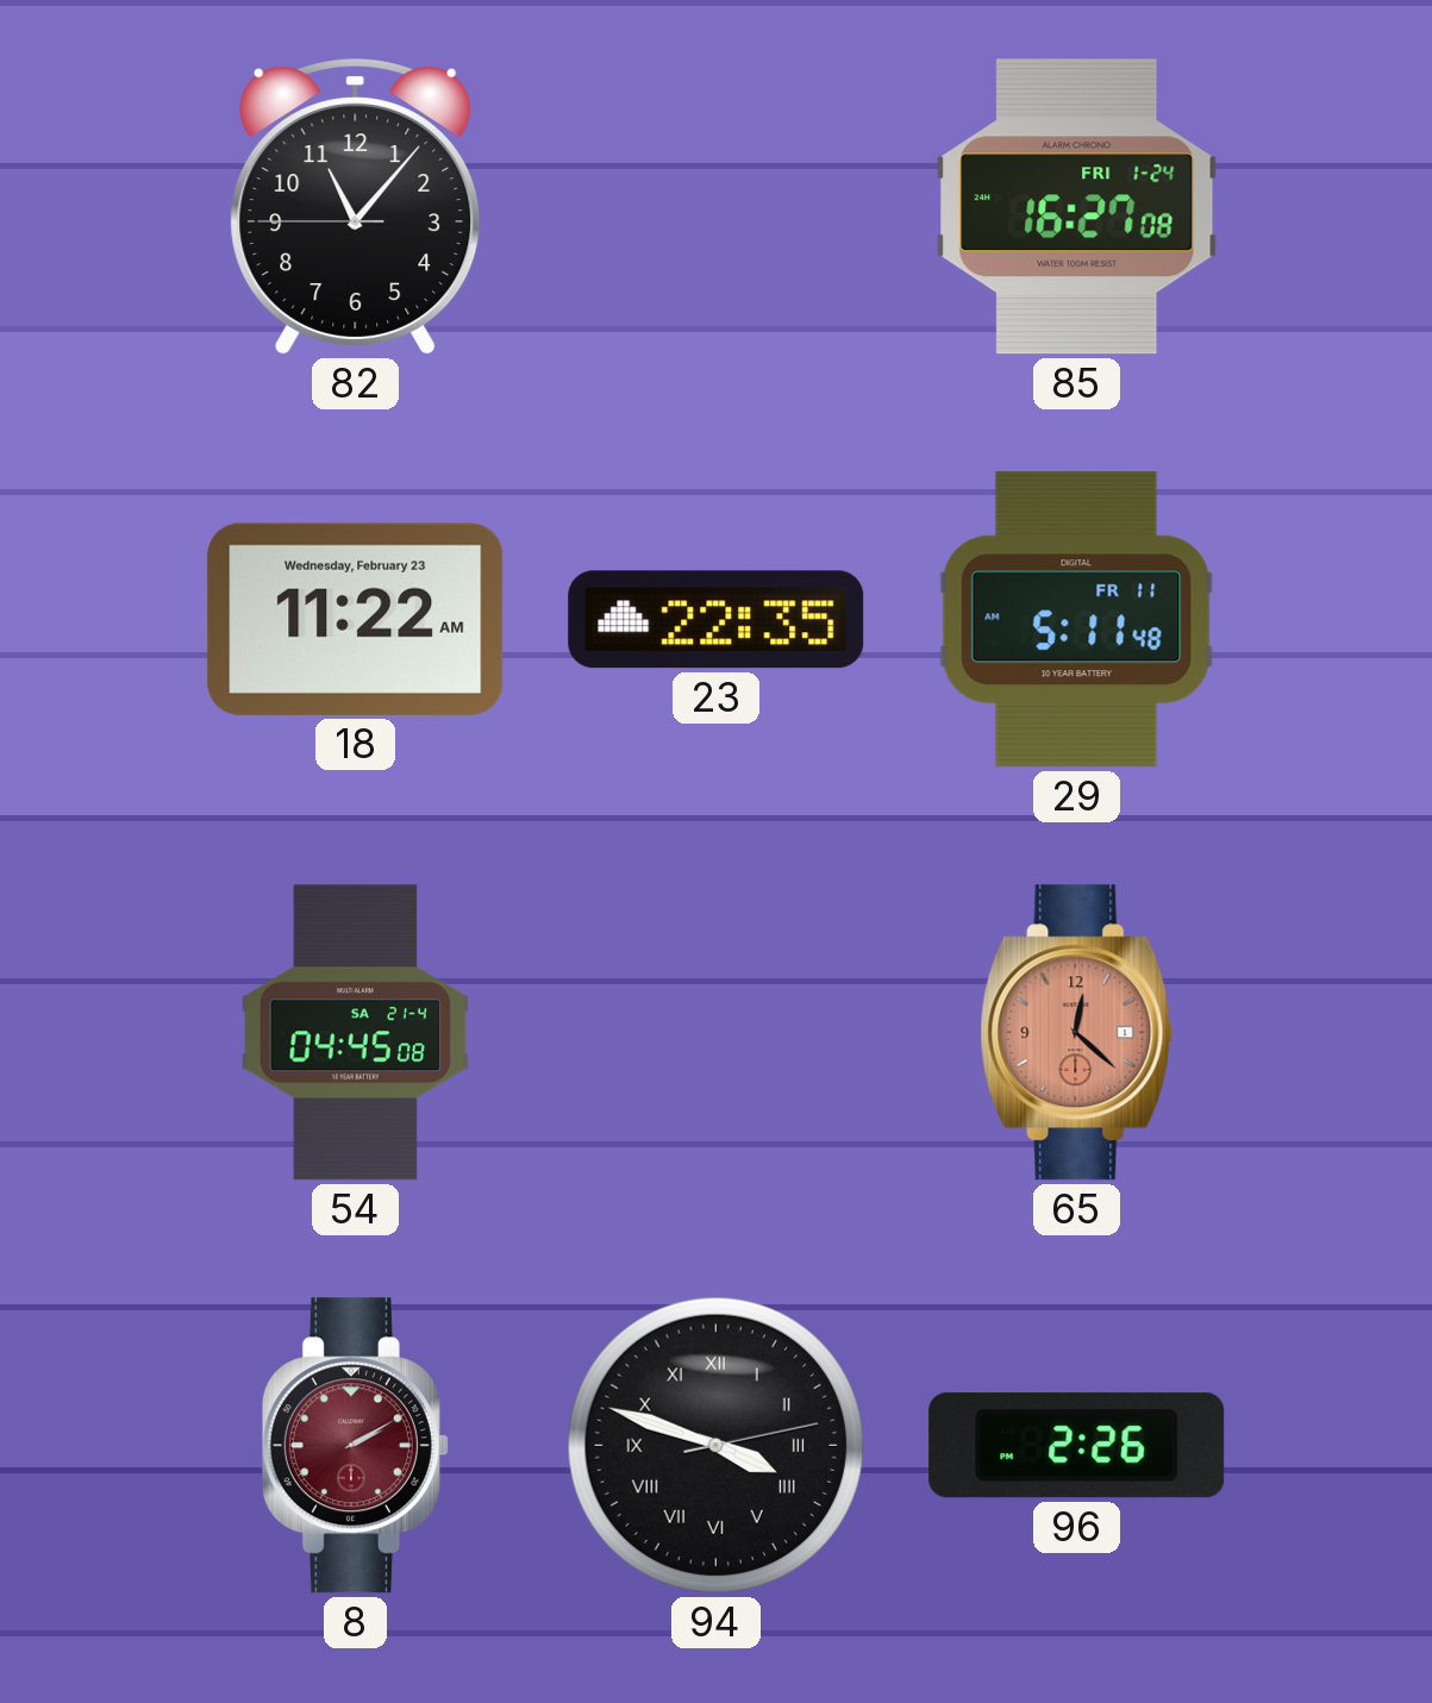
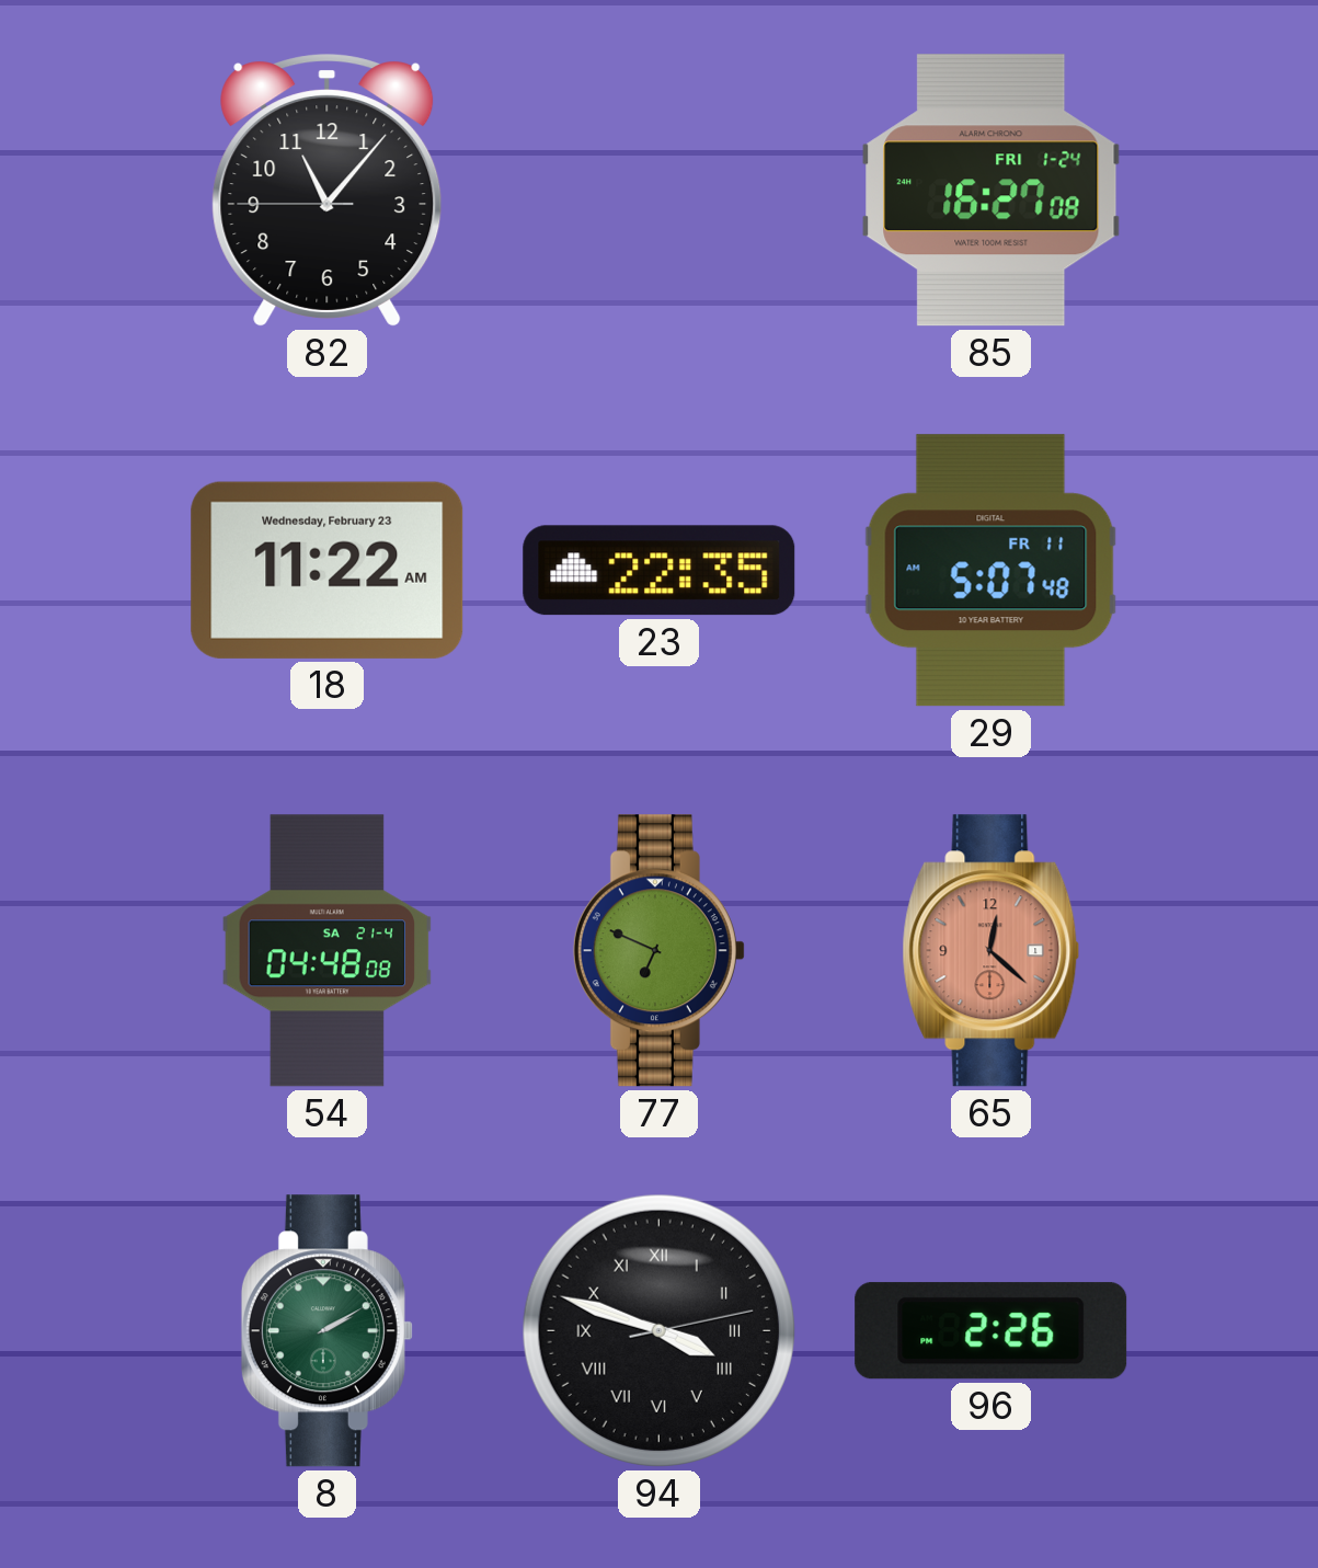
29: 5:11 -> 5:07
54: 04:45 -> 04:48
77: none -> 6:49
8 dial: burgundy -> green
